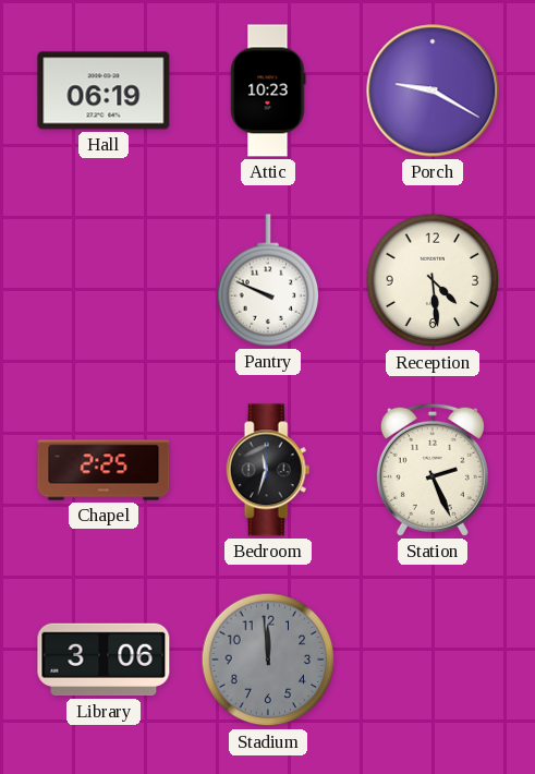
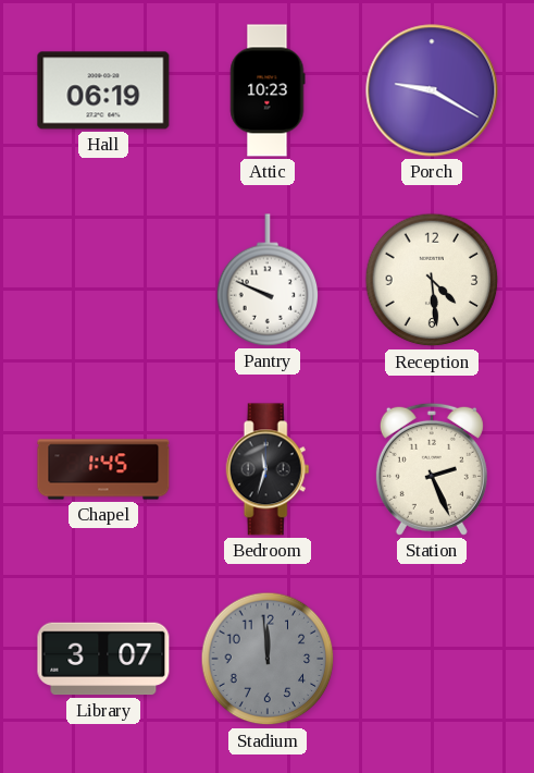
Chapel: 2:25 -> 1:45
Library: 3:06 -> 3:07
